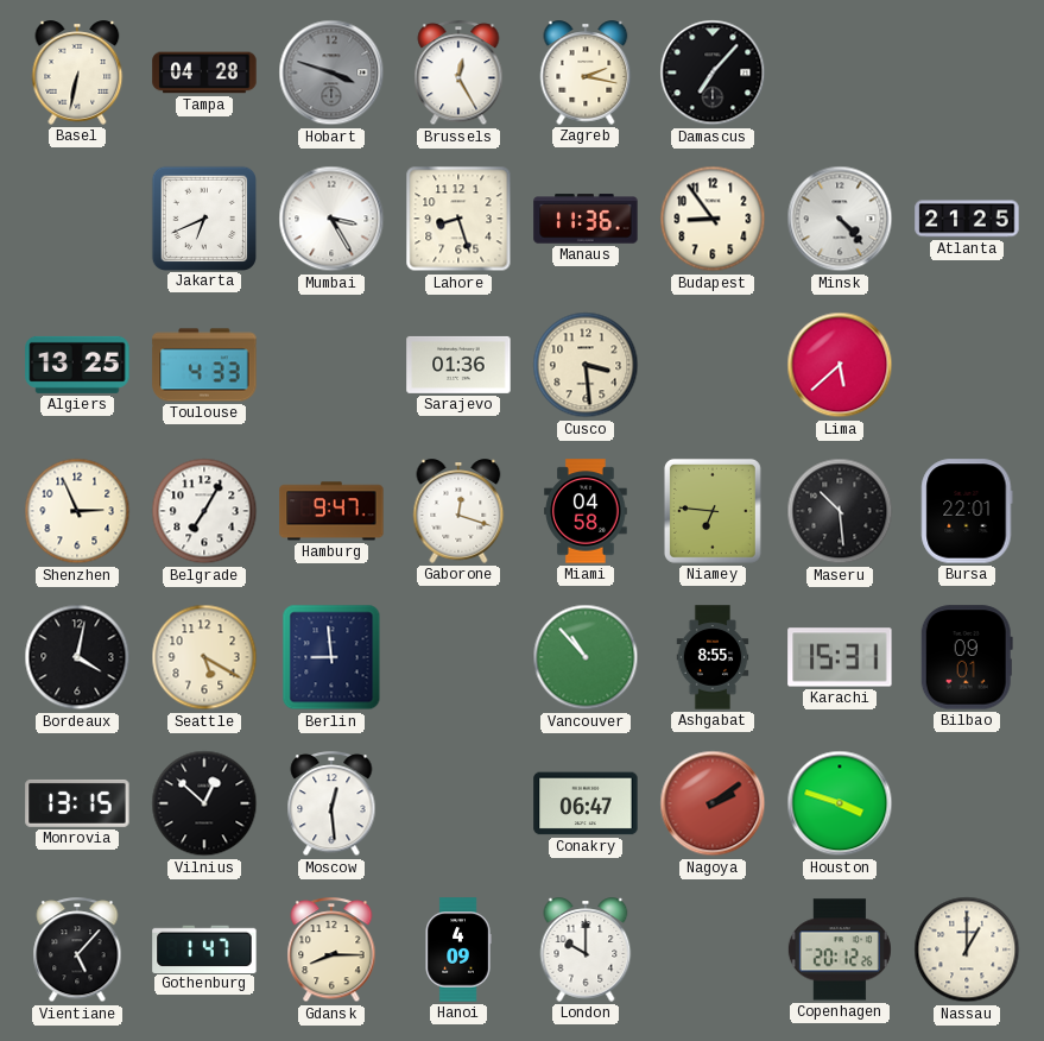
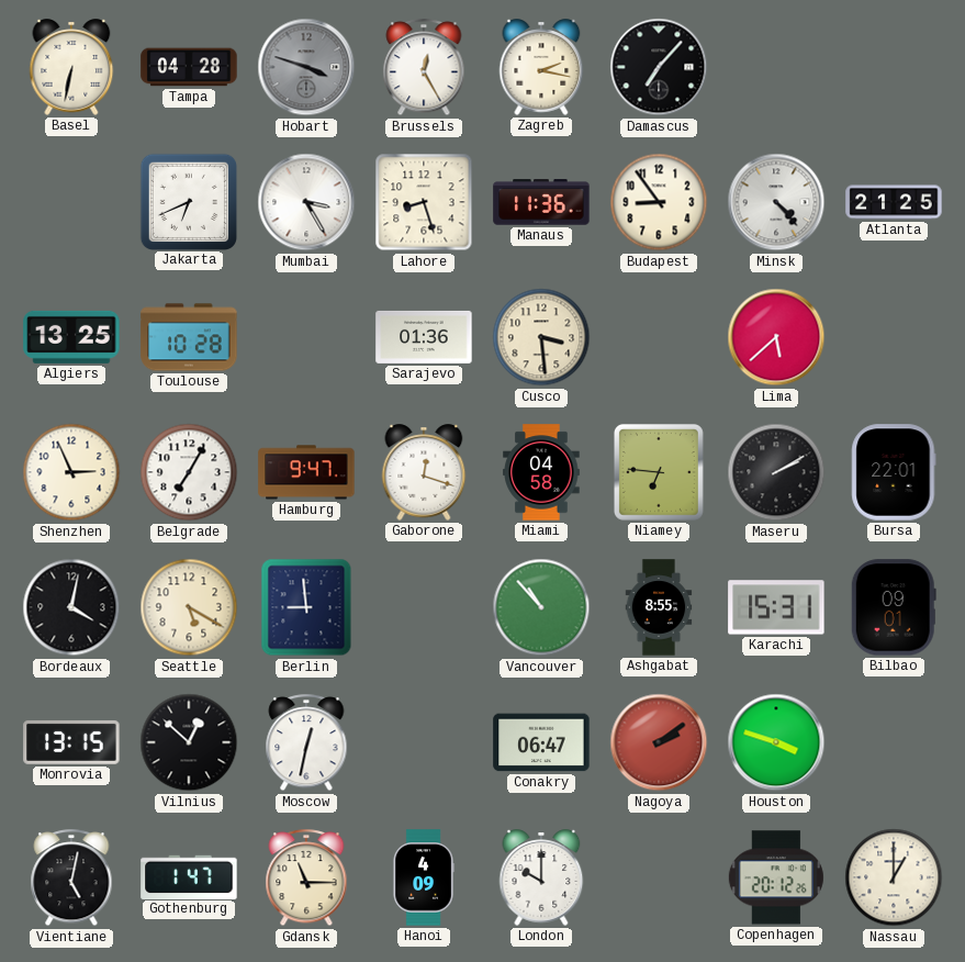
Toulouse: 4:33 -> 10:28
Maseru: 10:29 -> 2:10
Moscow: 12:29 -> 12:32
Vientiane: 5:07 -> 5:02
Gdansk: 8:15 -> 11:15
